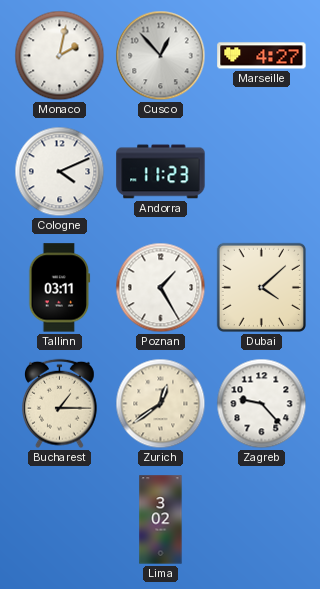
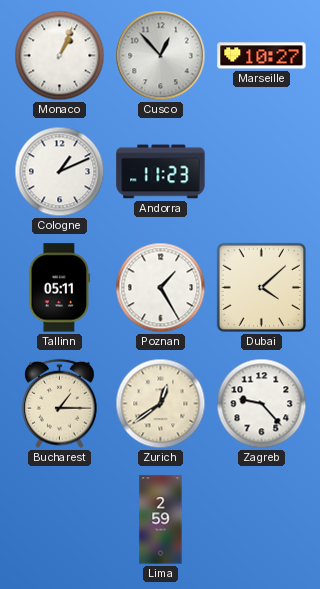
Monaco: 2:02 -> 1:04
Marseille: 4:27 -> 10:27
Cologne: 4:11 -> 1:11
Tallinn: 03:11 -> 05:11
Lima: 3:02 -> 2:59
